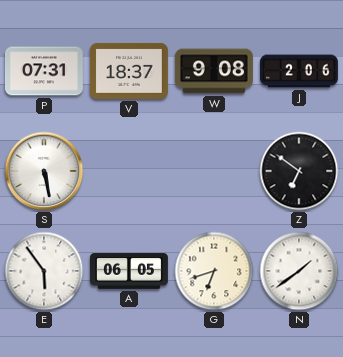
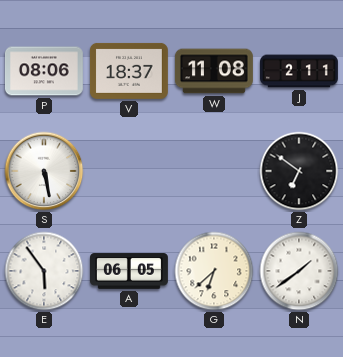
P: 07:31 -> 08:06
W: 9:08 -> 11:08
J: 2:06 -> 2:11
G: 6:42 -> 6:38
